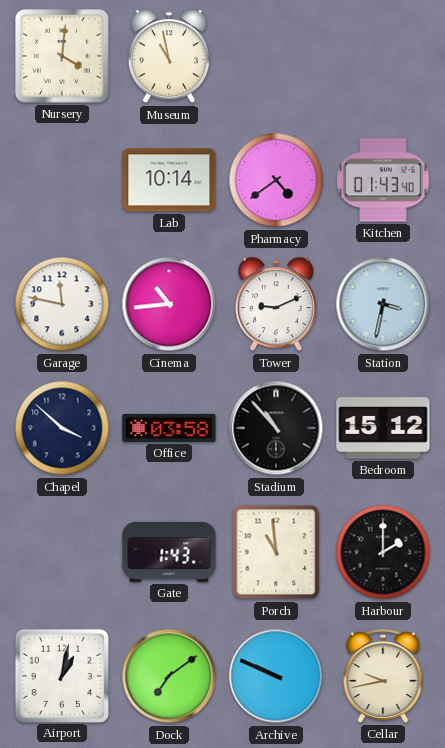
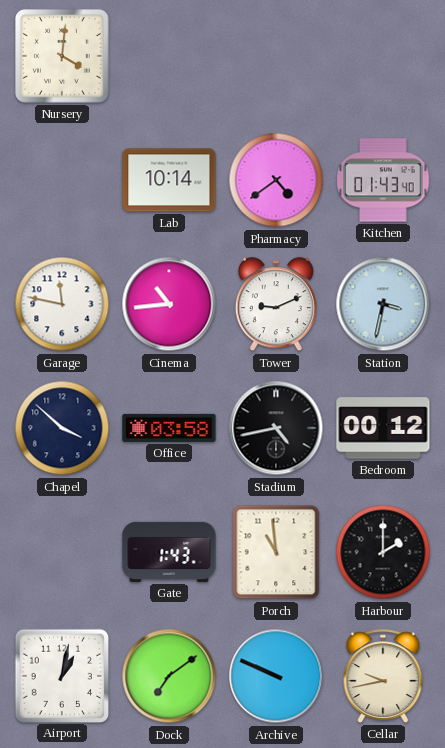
Museum: 10:58 -> none
Stadium: 10:53 -> 4:43
Bedroom: 15:12 -> 00:12
